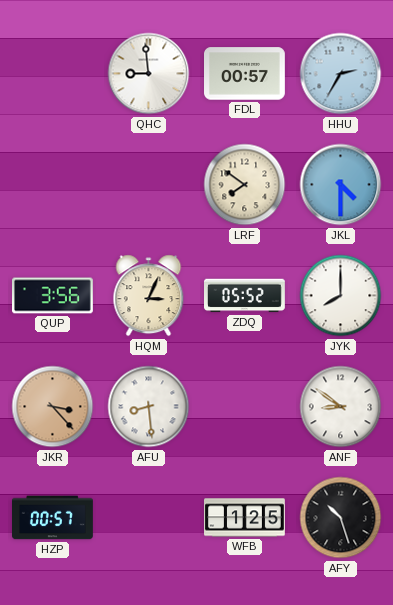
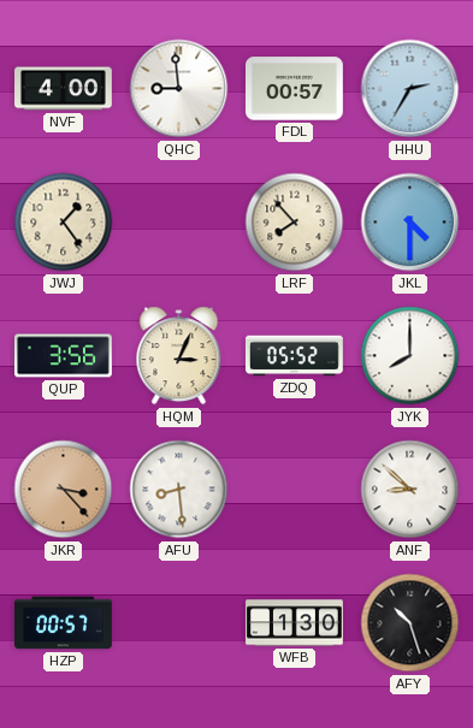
NVF: none -> 4:00
JWJ: none -> 1:24
LRF: 7:51 -> 7:53
ANF: 8:51 -> 8:52
WFB: 1:25 -> 1:30
